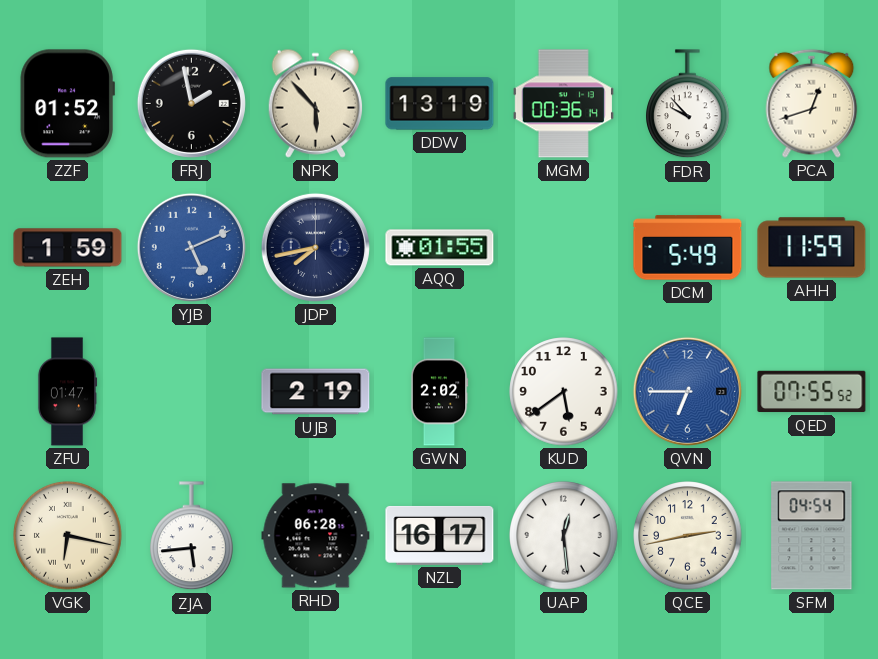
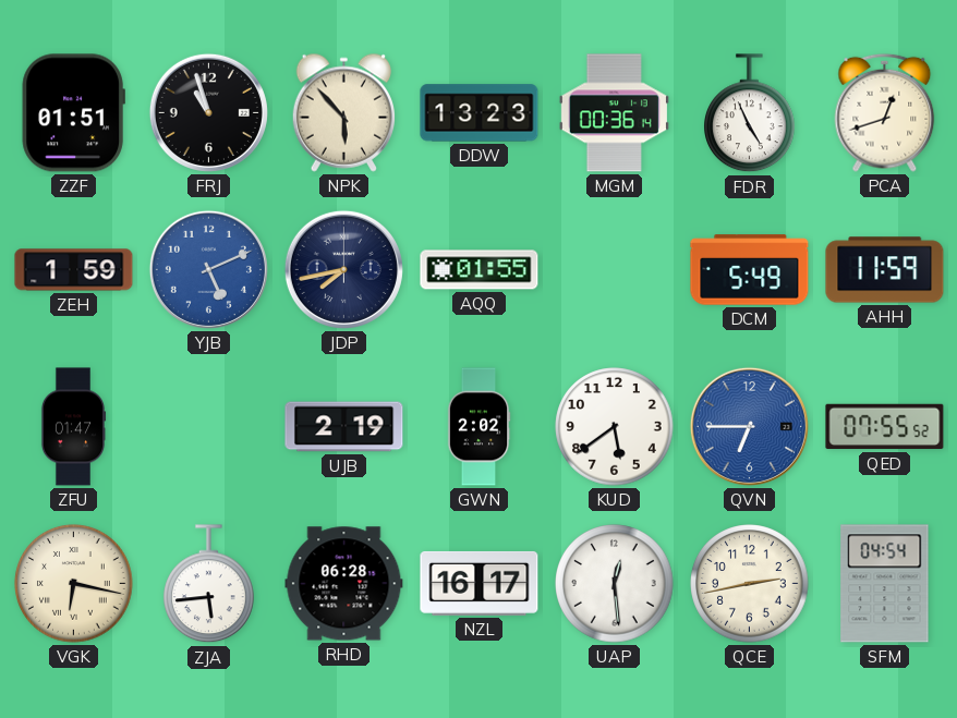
ZZF: 01:52 -> 01:51
FRJ: 1:58 -> 10:57
DDW: 13:19 -> 13:23
FDR: 9:53 -> 4:56
